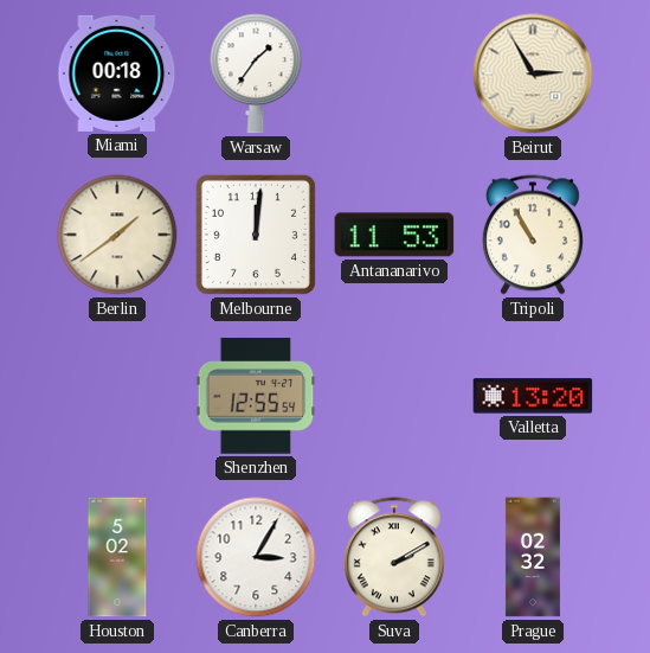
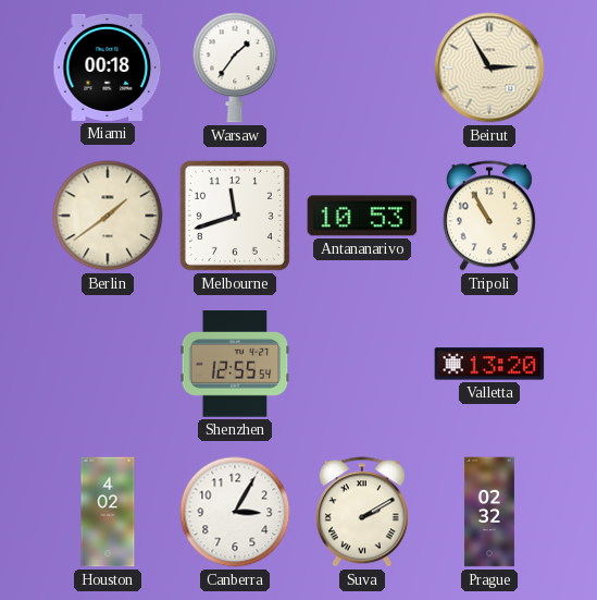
Melbourne: 12:01 -> 11:42
Antananarivo: 11:53 -> 10:53
Houston: 5:02 -> 4:02
